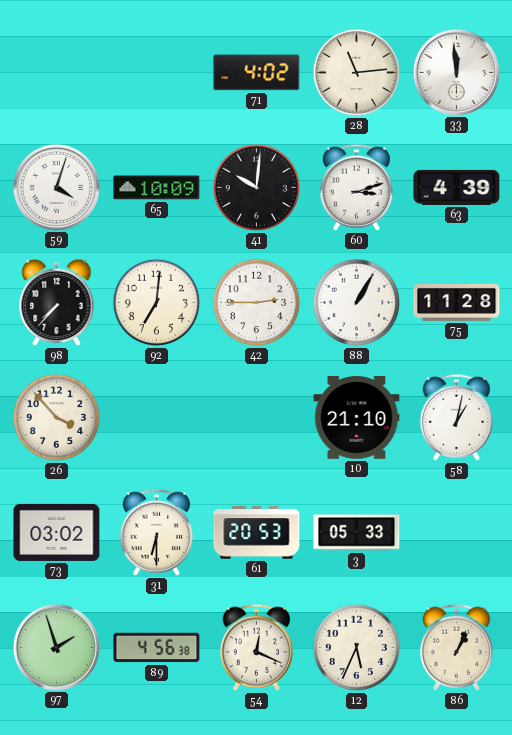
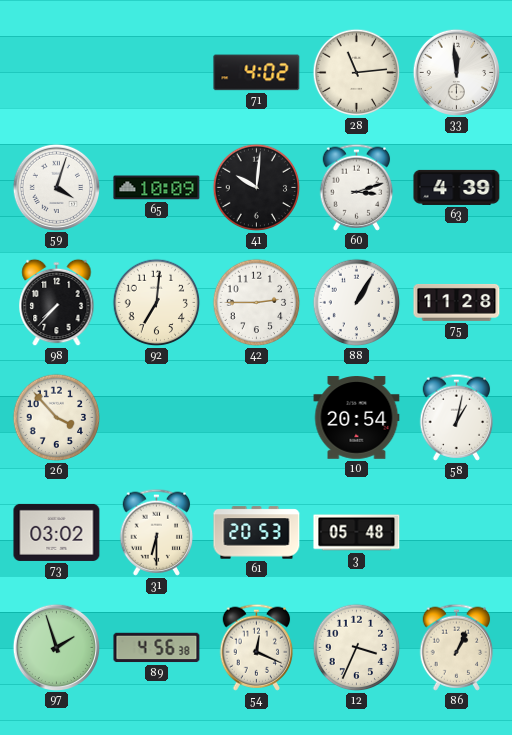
10: 21:10 -> 20:54
3: 05:33 -> 05:48
12: 5:34 -> 3:34
